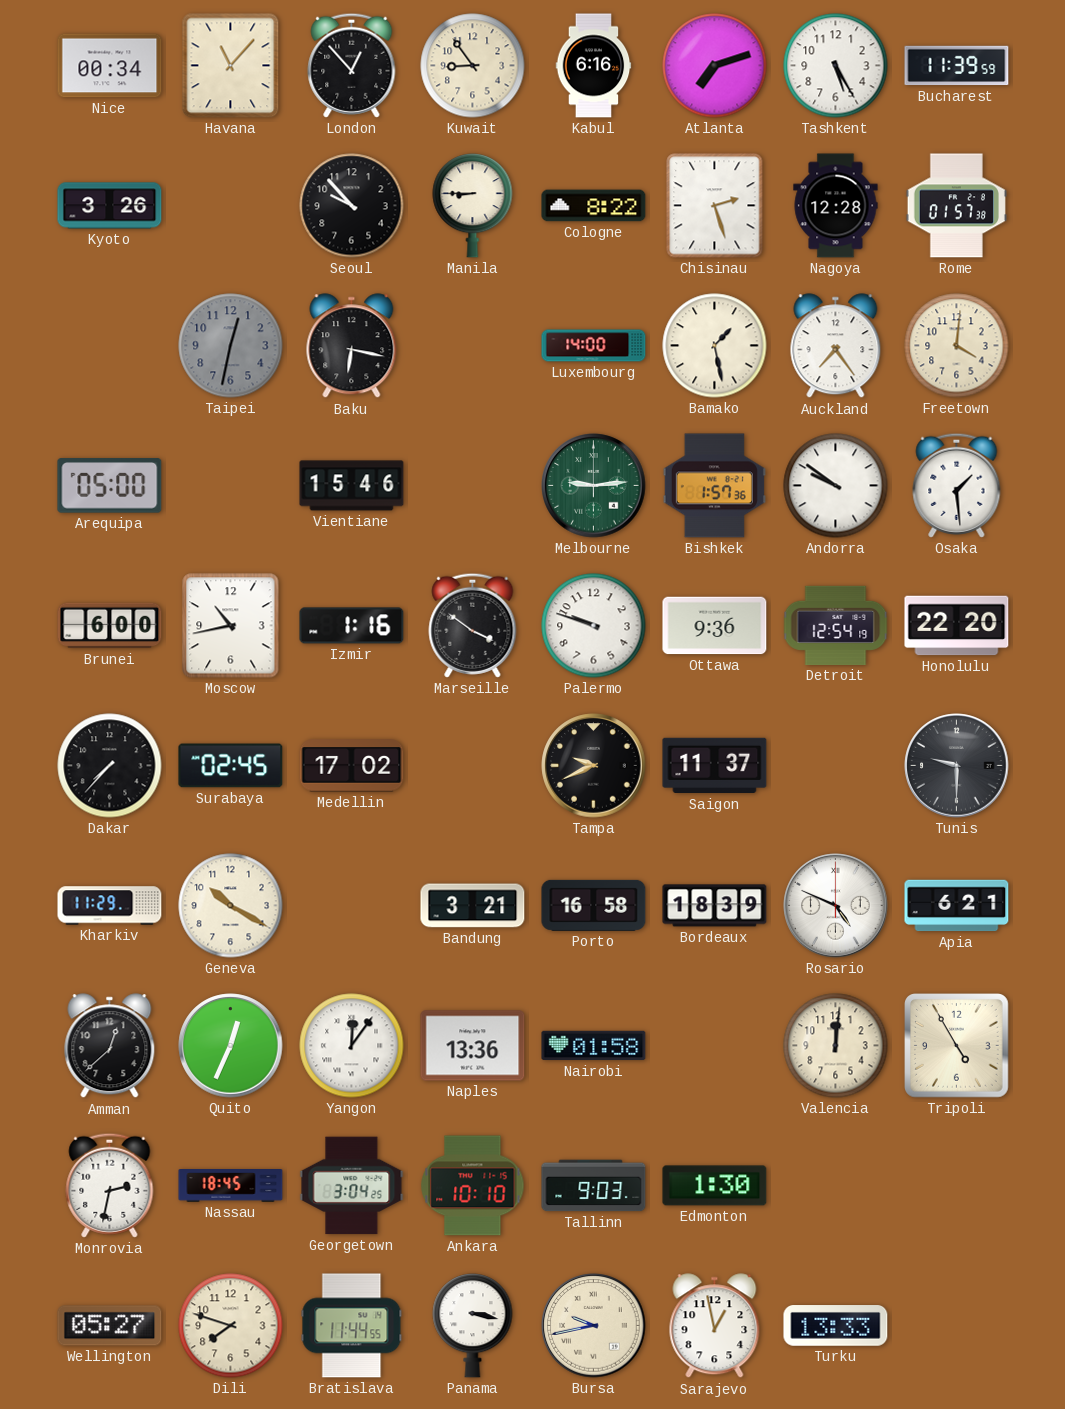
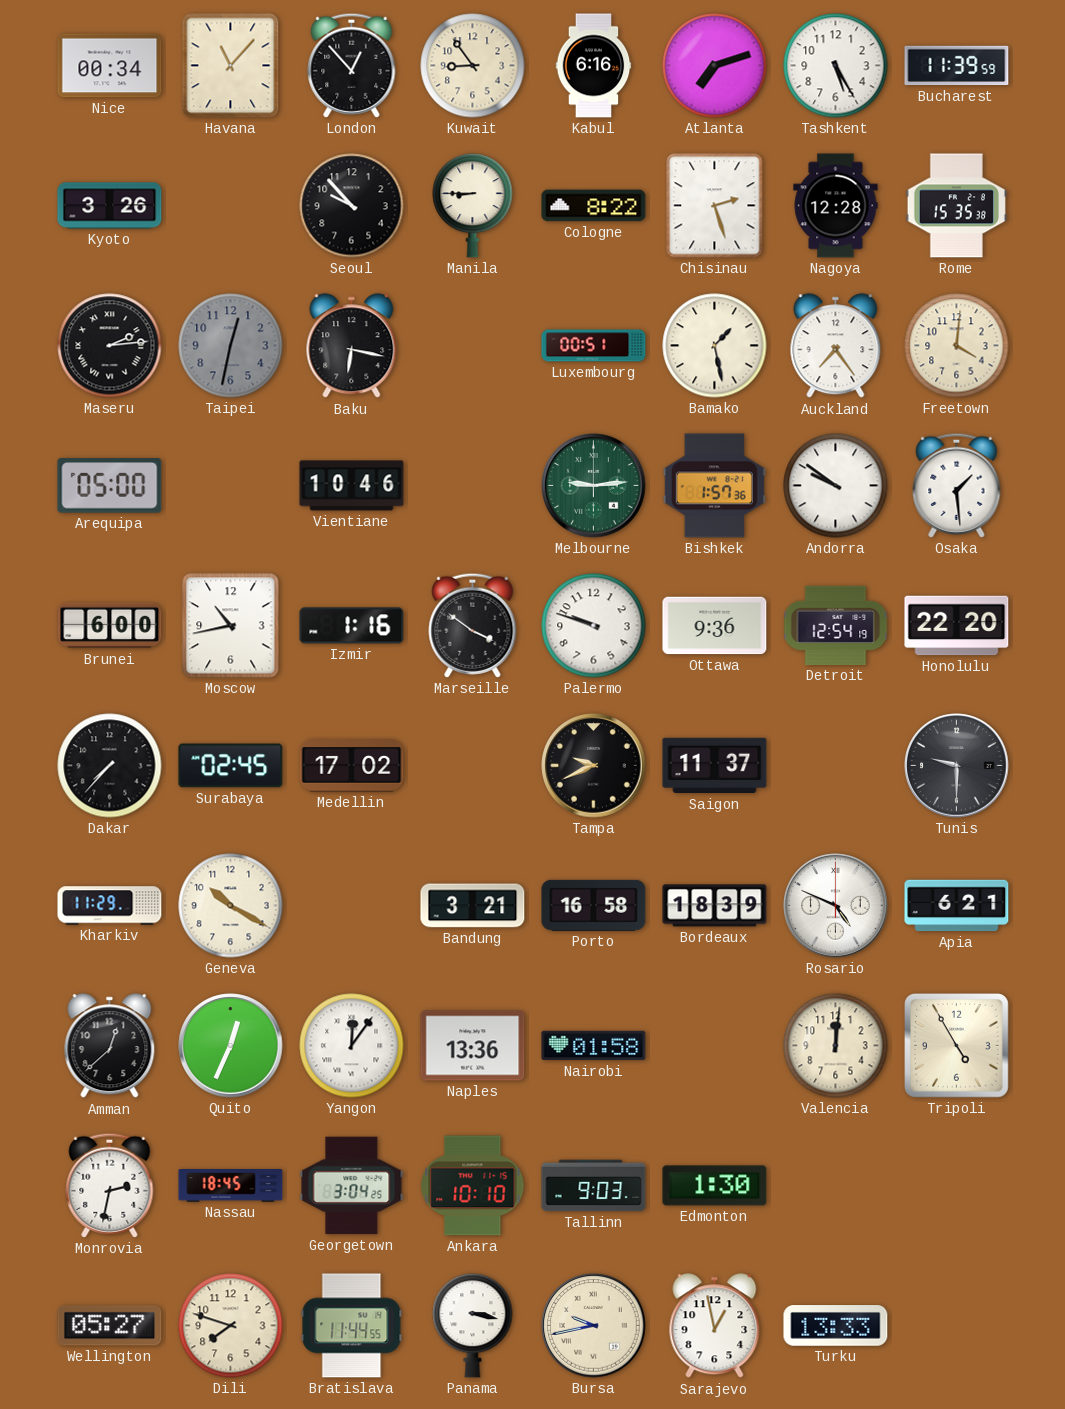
Rome: 01:57 -> 15:35
Maseru: none -> 2:14
Luxembourg: 14:00 -> 00:51
Vientiane: 15:46 -> 10:46
